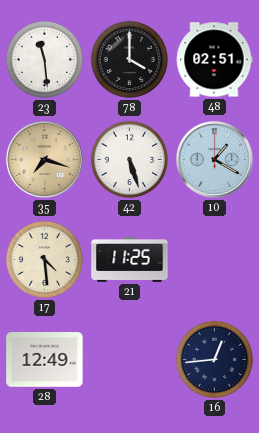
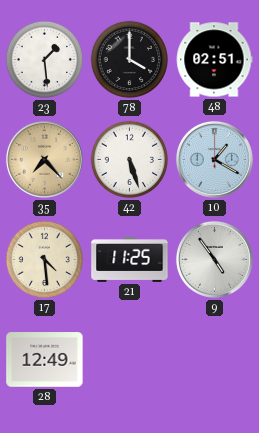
23: 11:29 -> 1:29
35: 7:18 -> 7:23
9: none -> 4:54
16: 12:44 -> none
